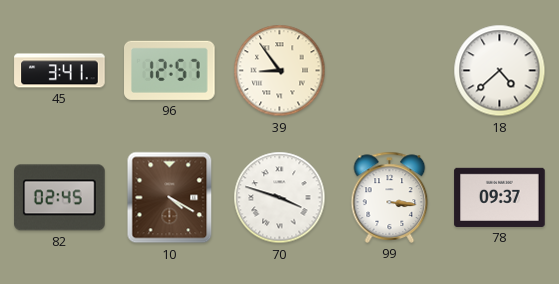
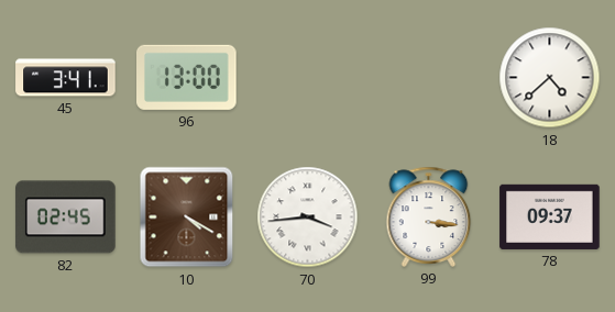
96: 12:57 -> 13:00
39: 8:54 -> none
70: 3:48 -> 3:44
